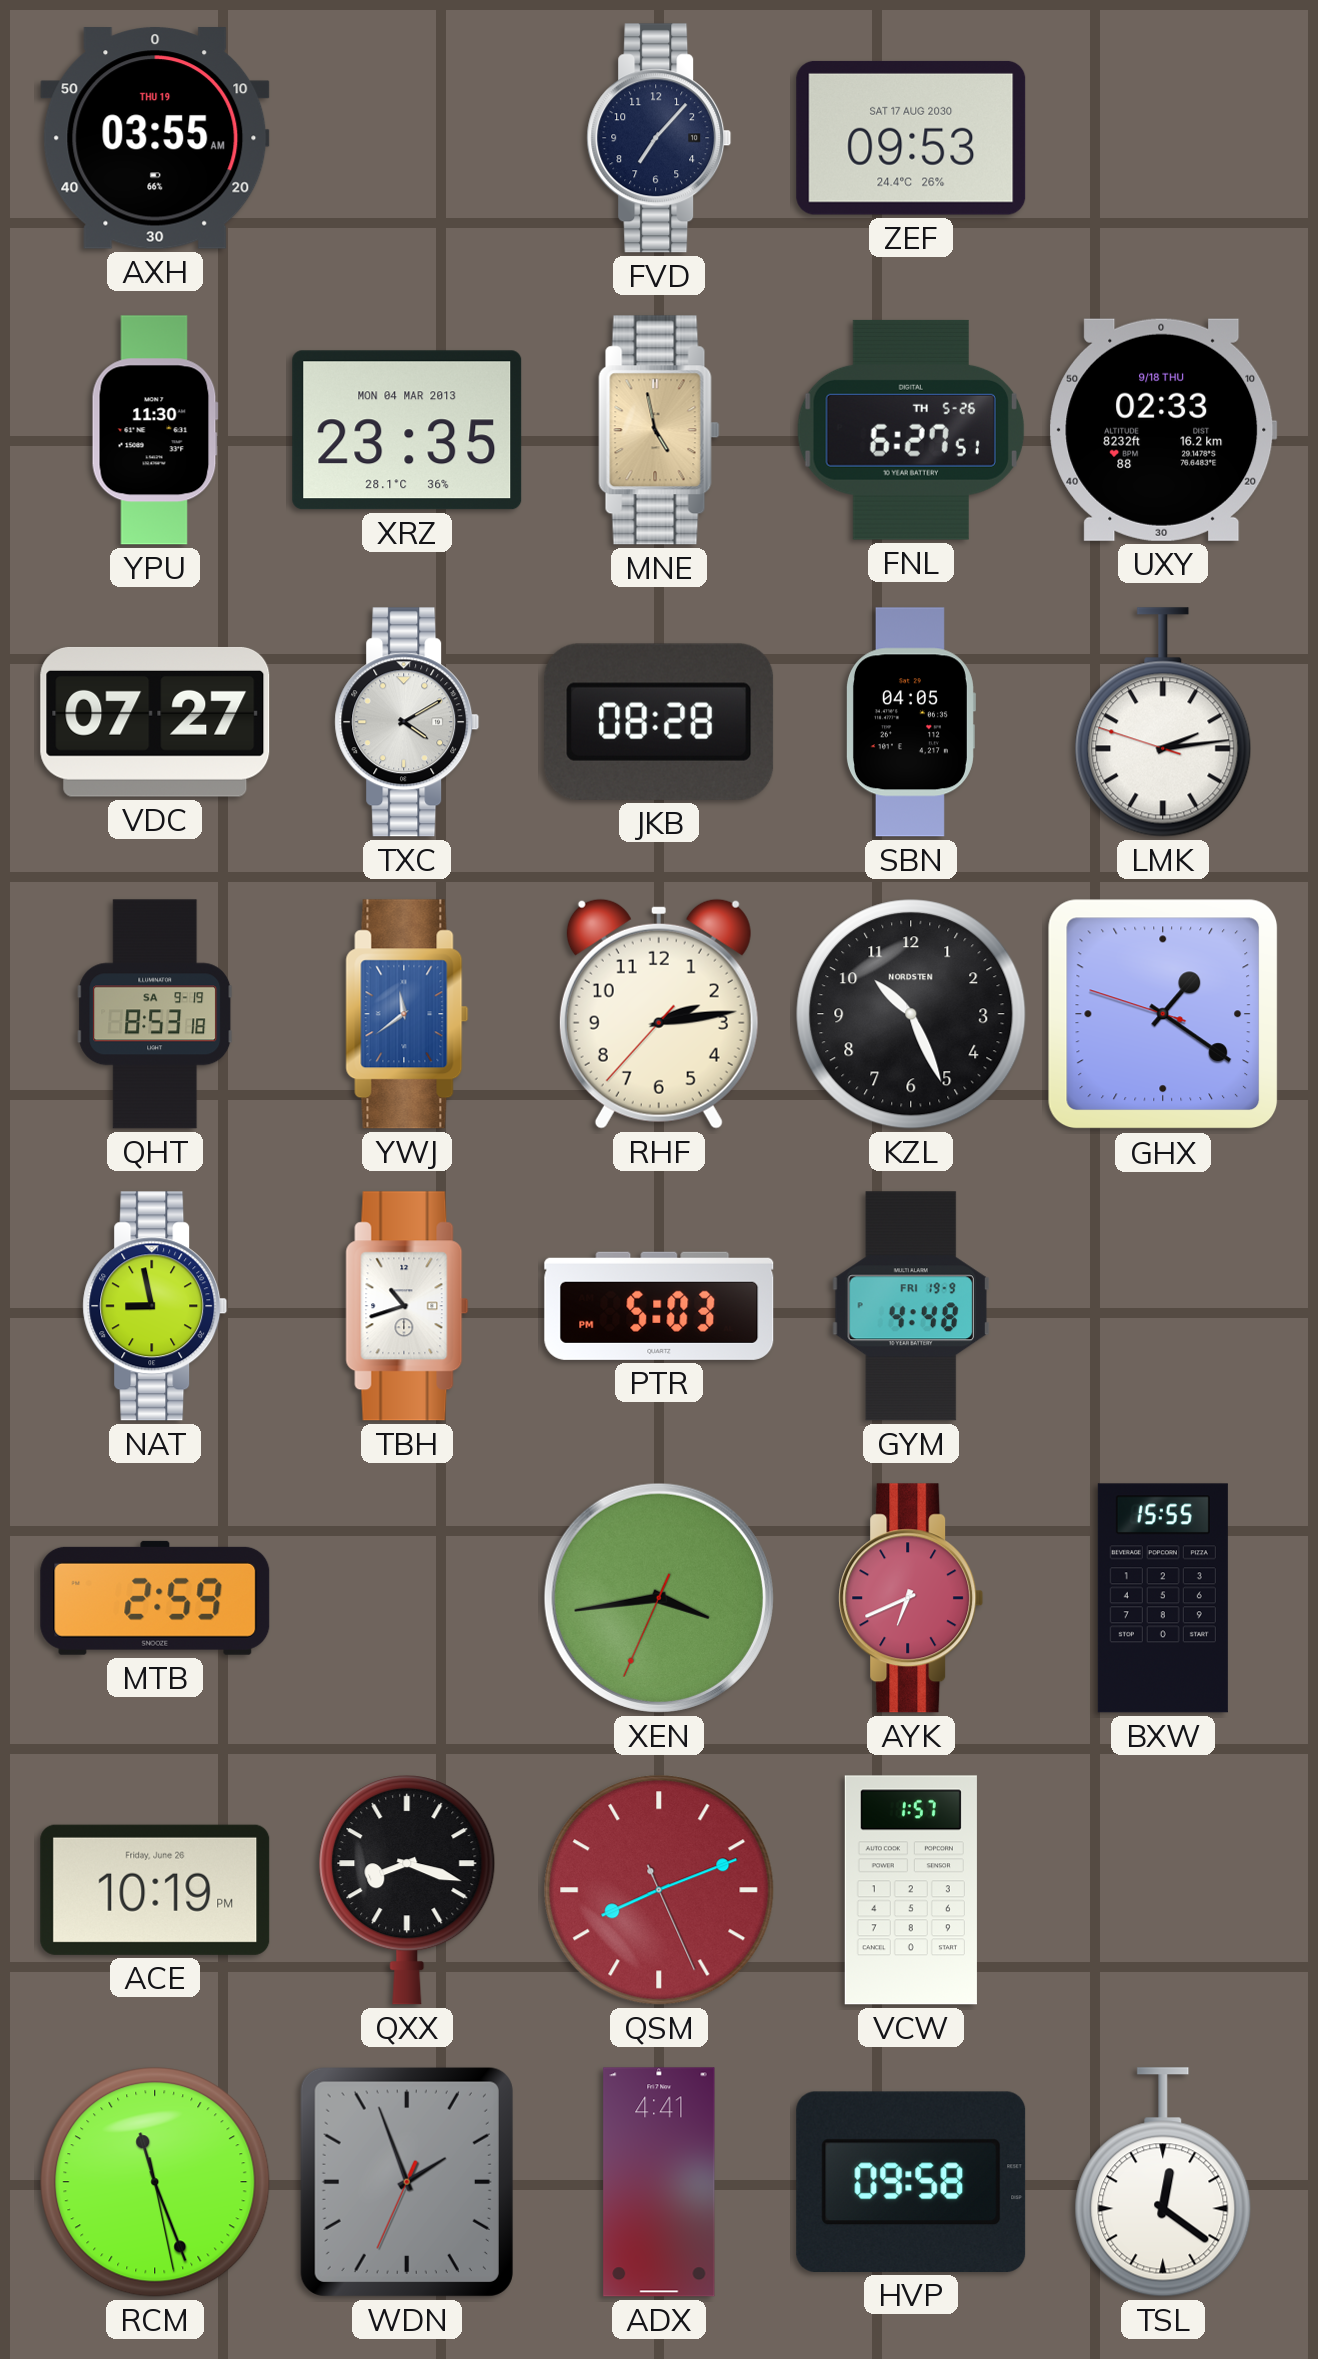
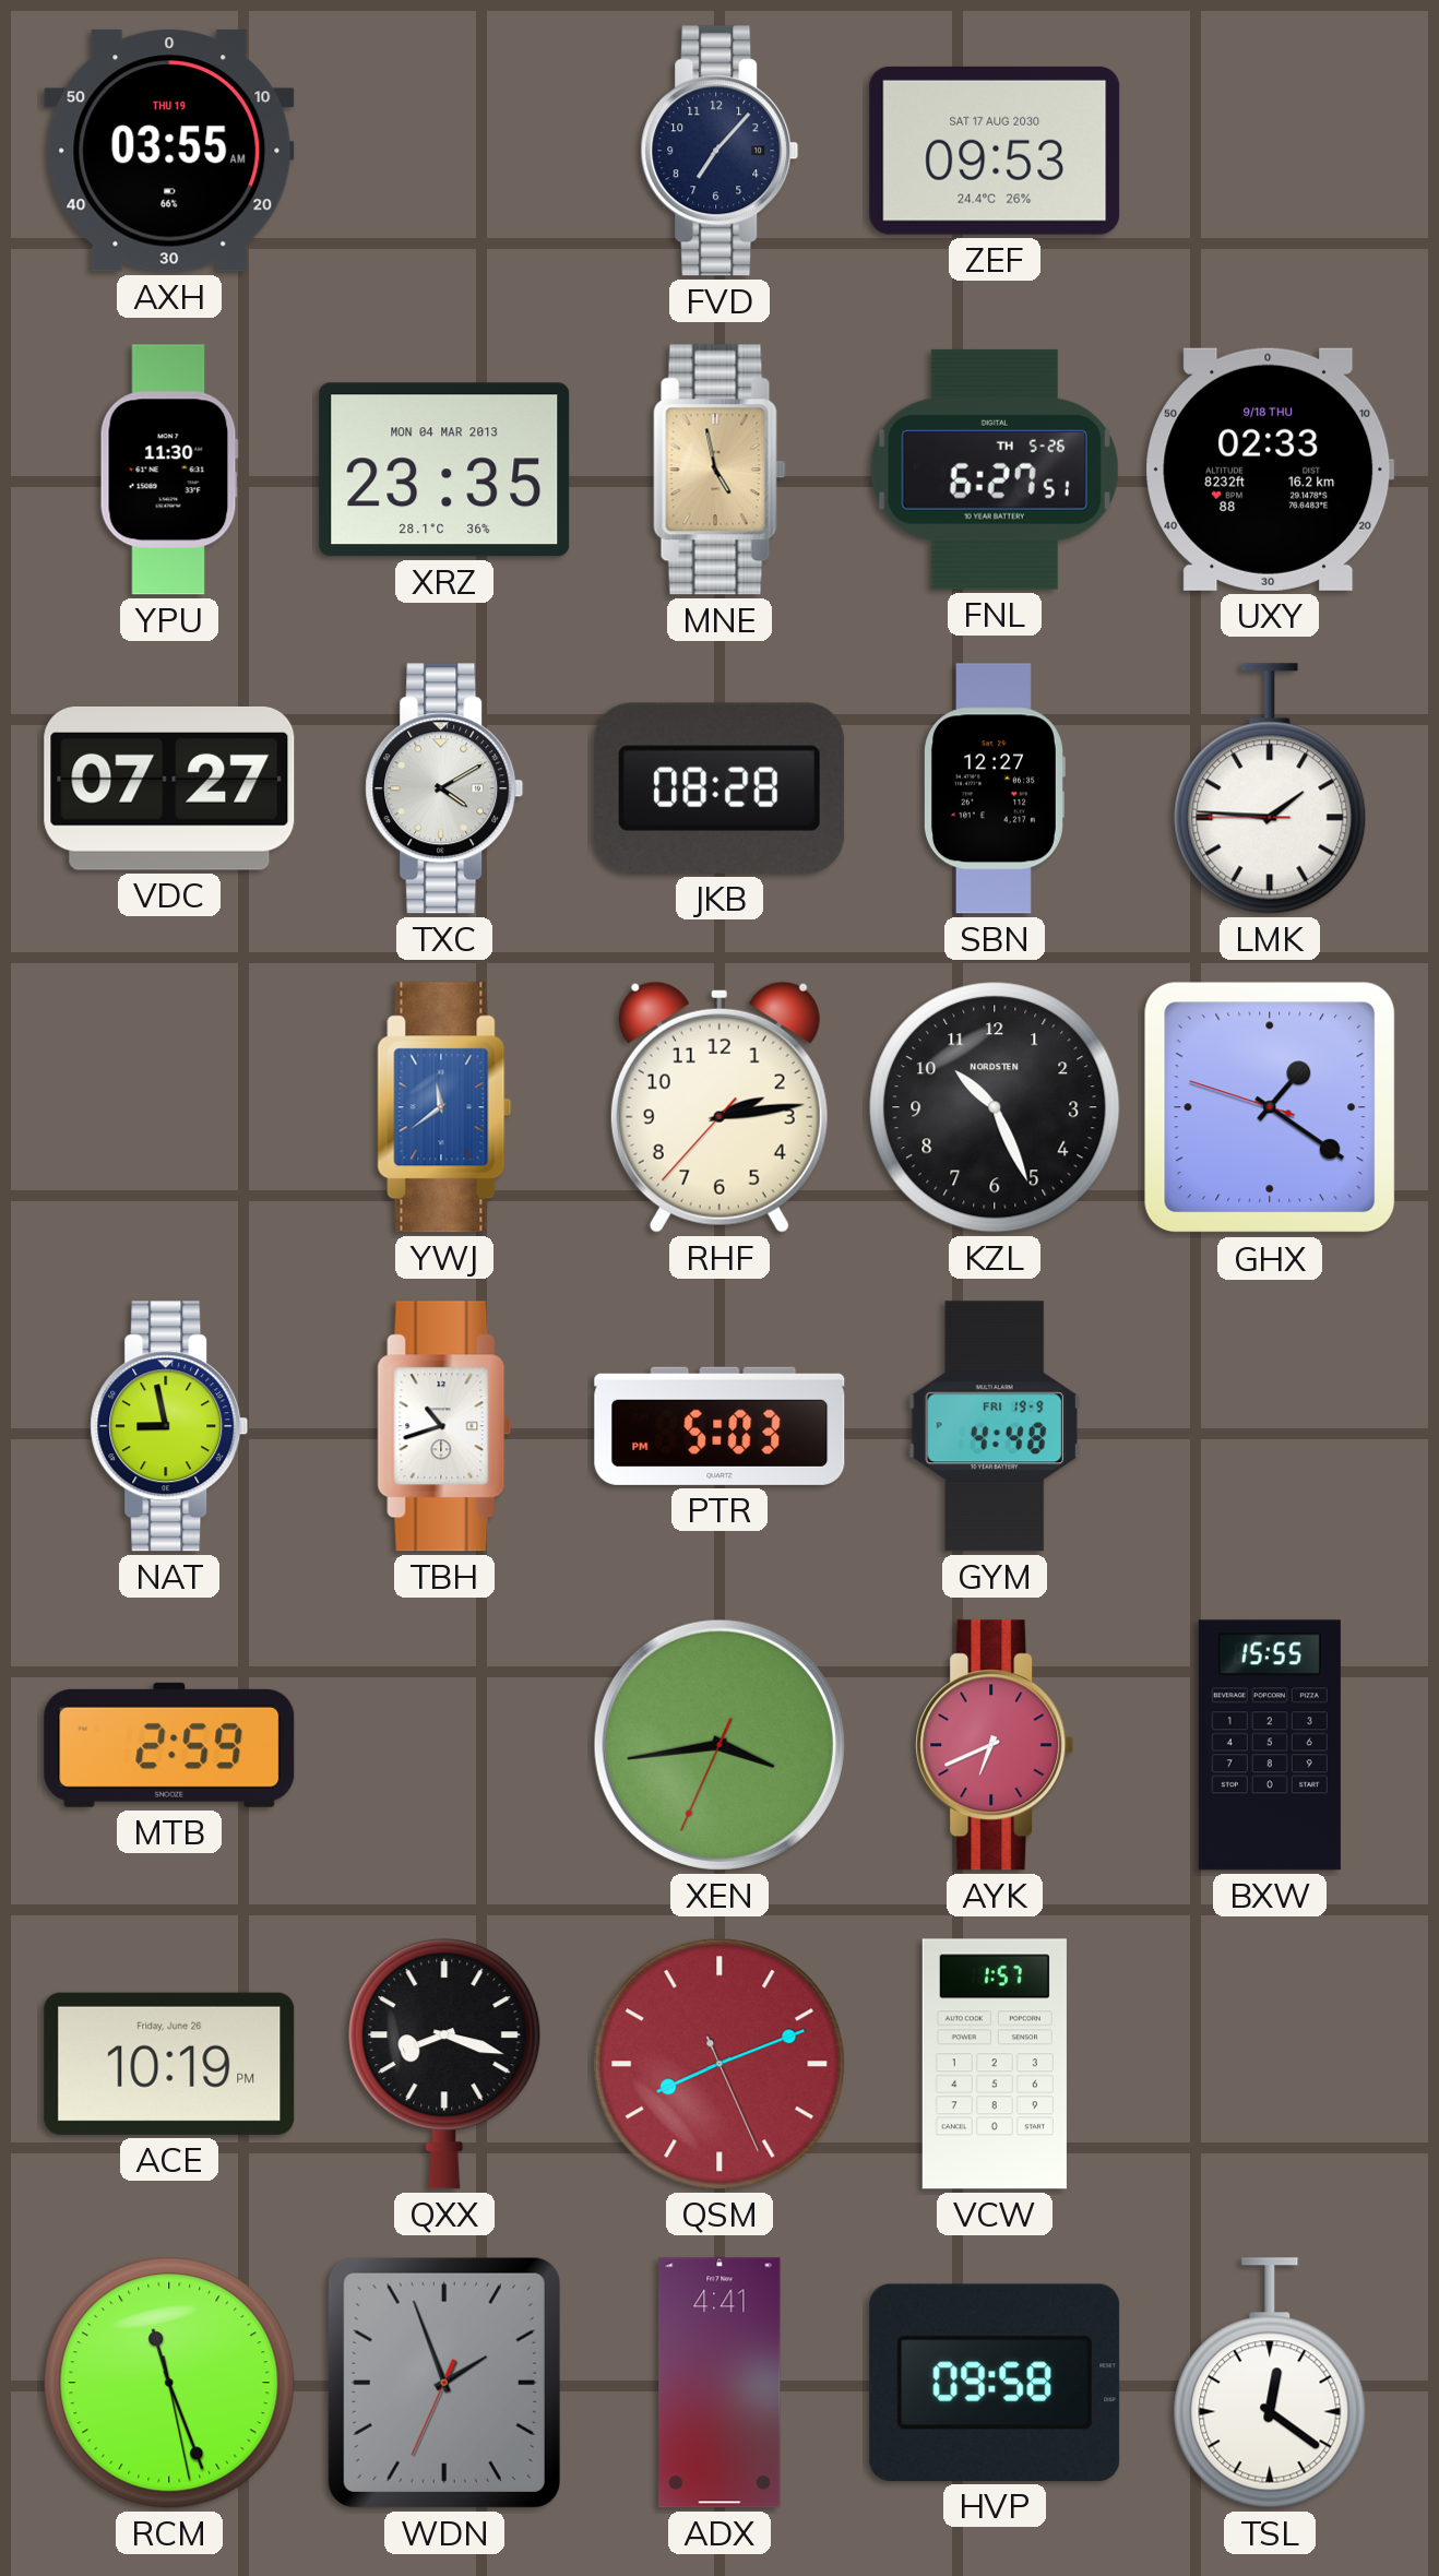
SBN: 04:05 -> 12:27
LMK: 2:13 -> 1:45
QHT: 8:53 -> none
